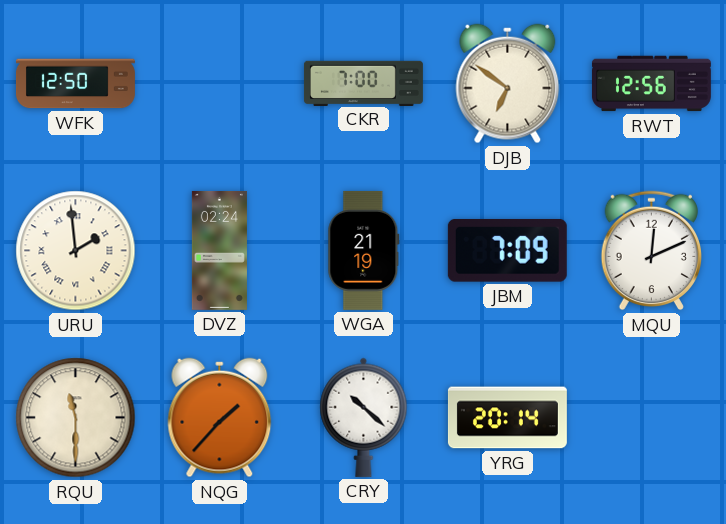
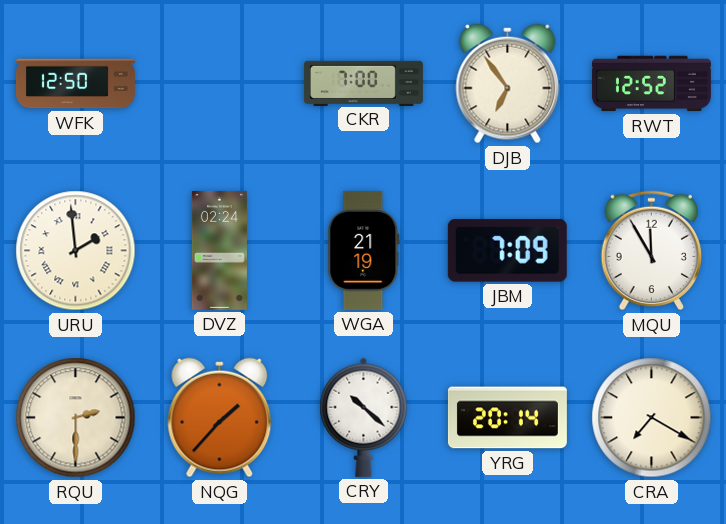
DJB: 6:51 -> 6:54
RWT: 12:56 -> 12:52
MQU: 12:11 -> 11:55
RQU: 11:30 -> 2:30
CRA: none -> 7:20
